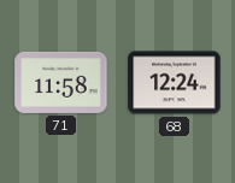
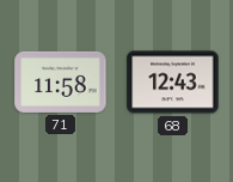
68: 12:24 -> 12:43
